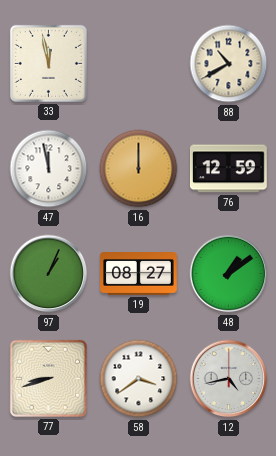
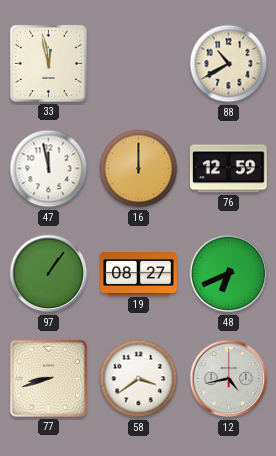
97: 1:04 -> 1:06
48: 1:09 -> 6:41
